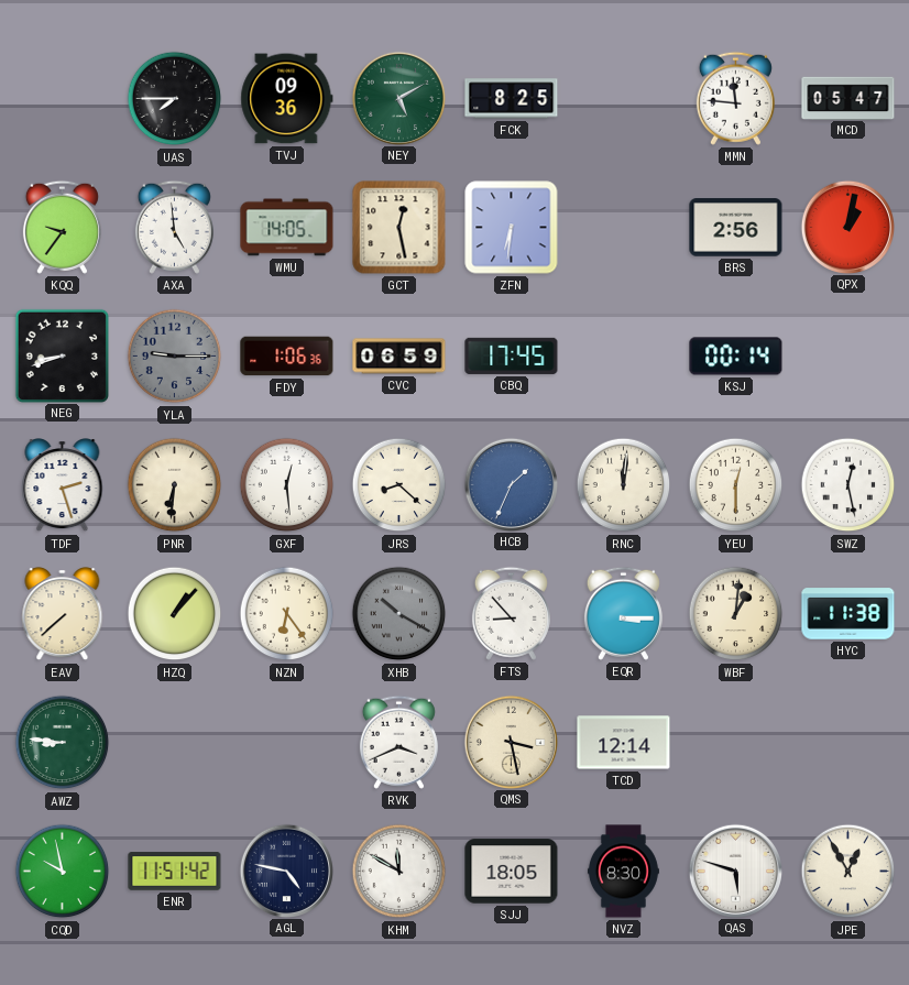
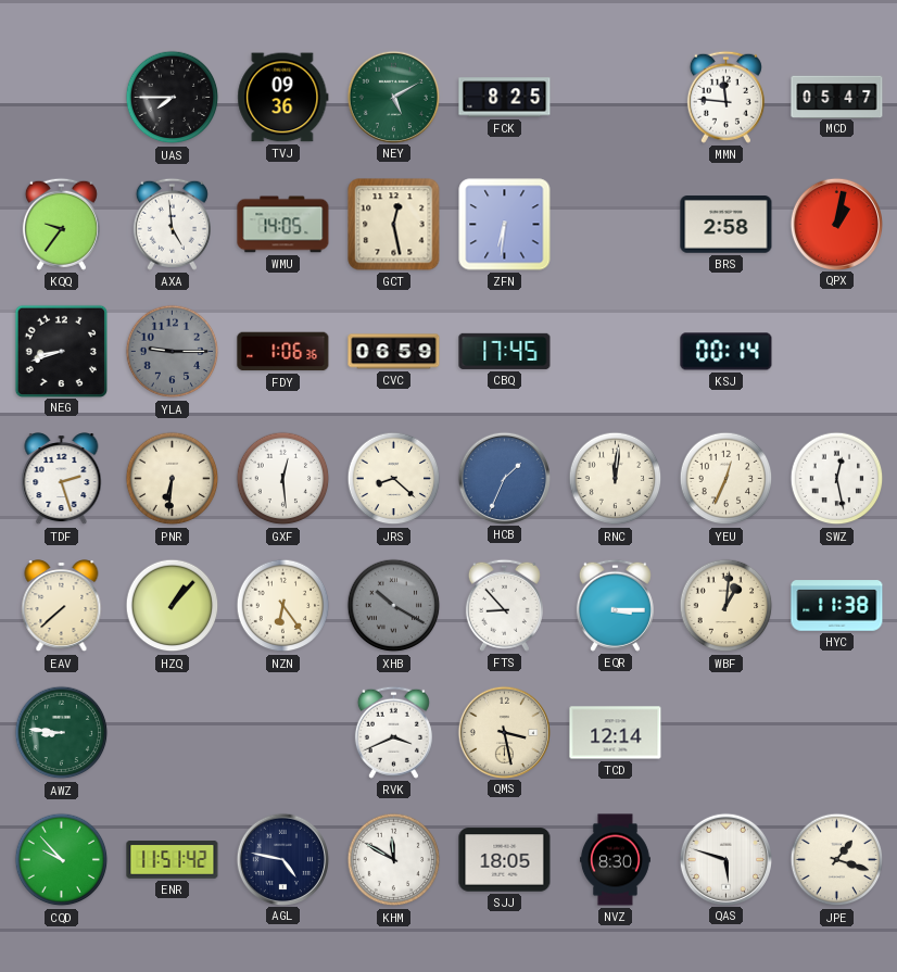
BRS: 2:56 -> 2:58
YEU: 12:30 -> 12:34
CQD: 9:58 -> 9:53
JPE: 12:55 -> 1:18
